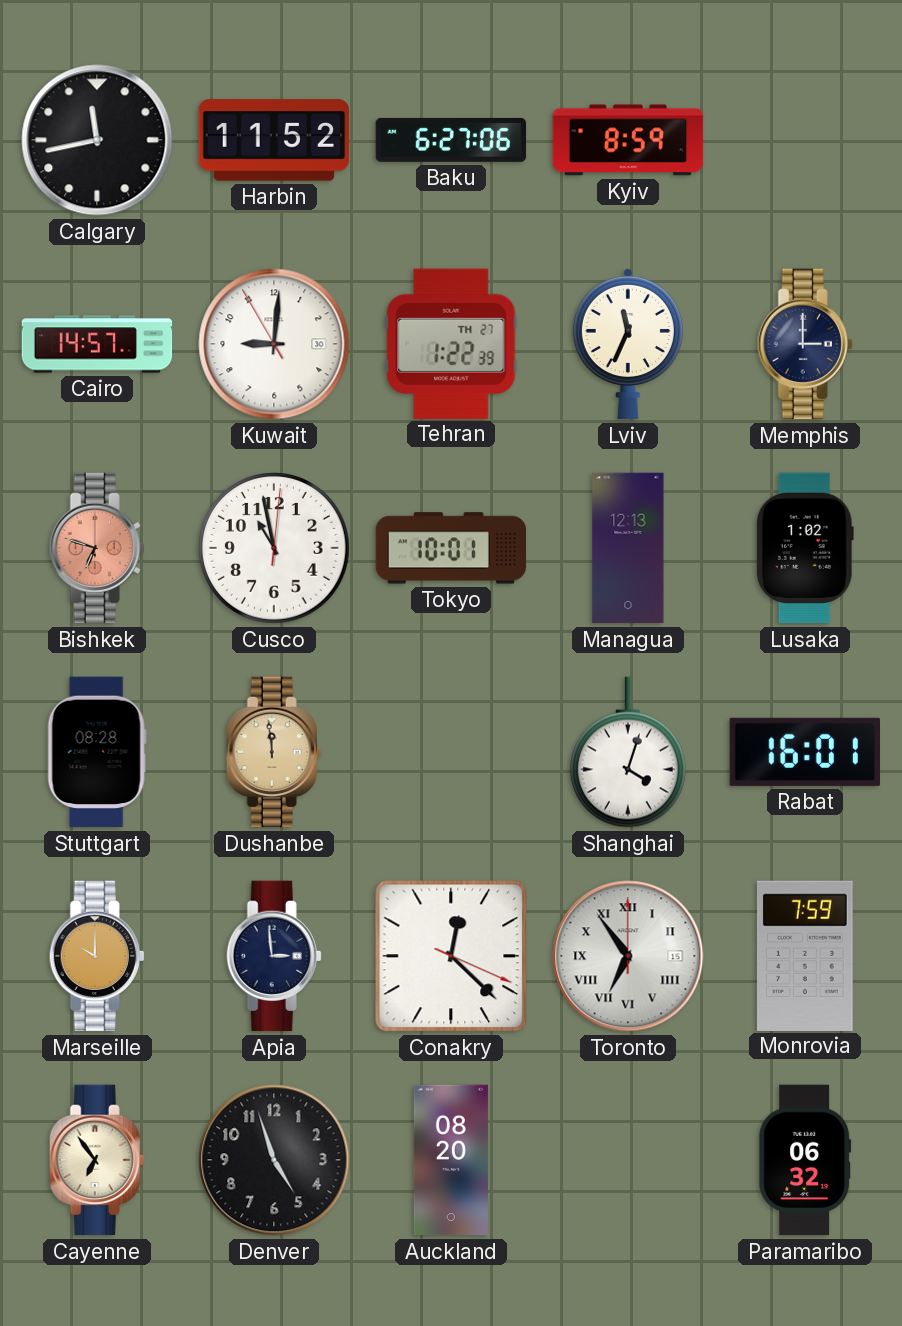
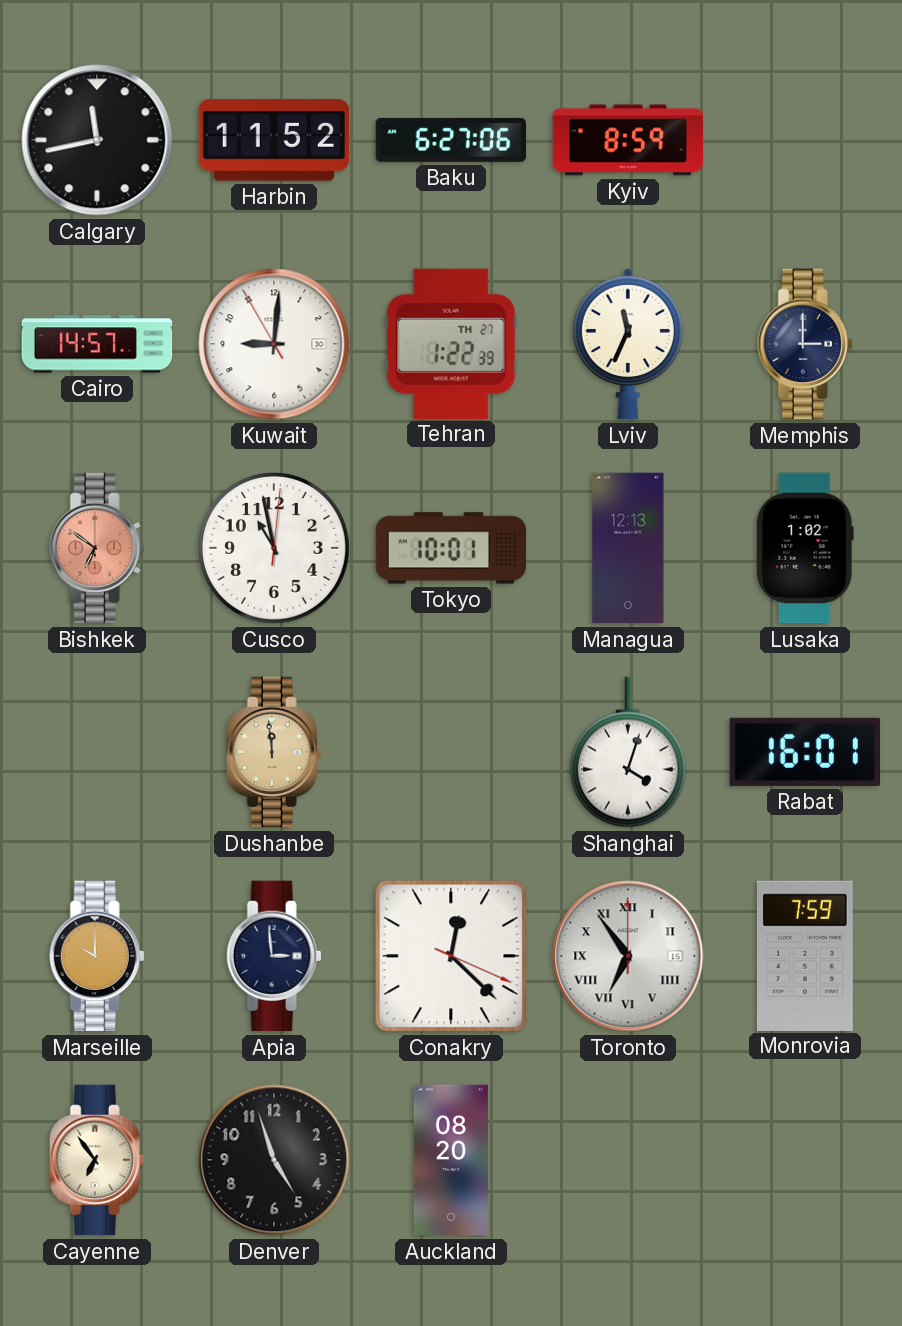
Bishkek: 6:48 -> 6:51
Stuttgart: 08:28 -> none
Paramaribo: 06:32 -> none
